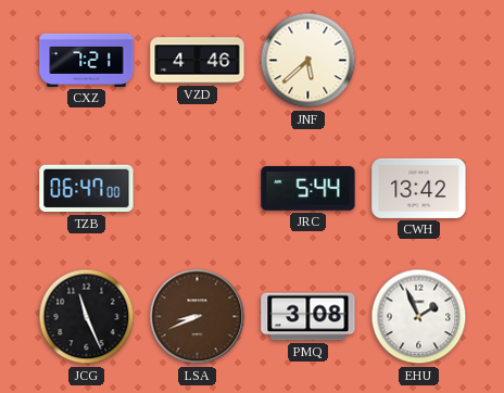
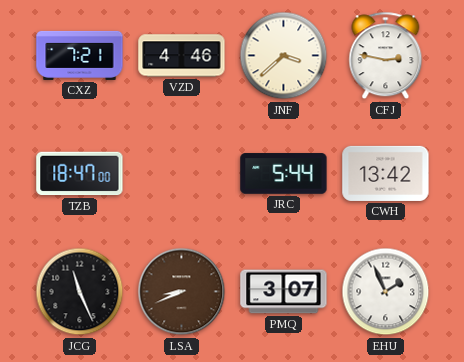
JNF: 5:38 -> 3:38
CFJ: none -> 2:47
TZB: 06:47 -> 18:47
PMQ: 3:08 -> 3:07
